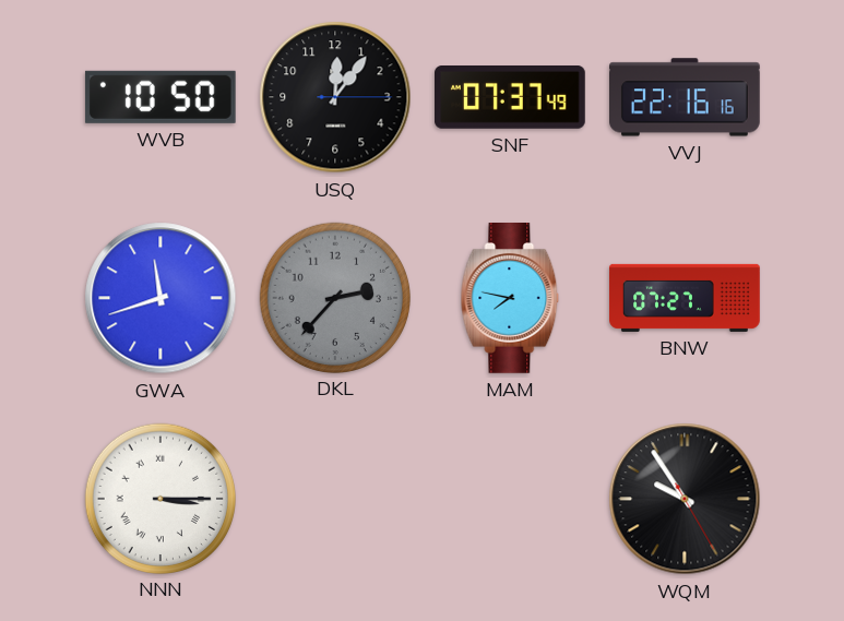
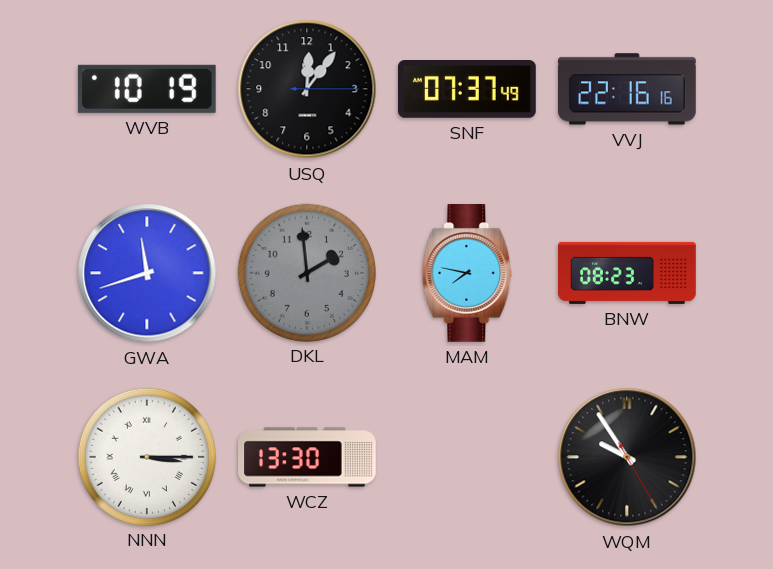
WVB: 10:50 -> 10:19
DKL: 2:37 -> 1:59
BNW: 07:27 -> 08:23
WCZ: none -> 13:30
